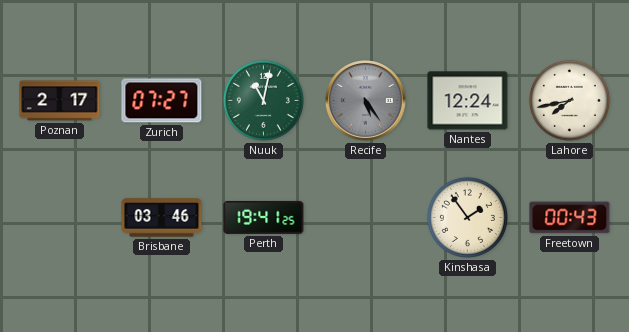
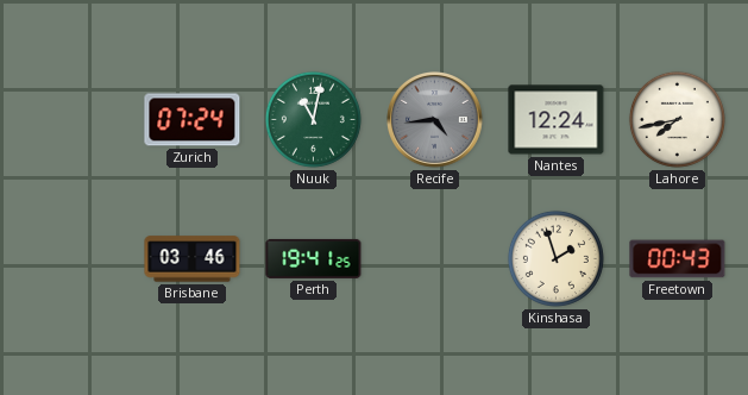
Poznan: 2:17 -> none
Zurich: 07:27 -> 07:24
Recife: 5:24 -> 4:44
Kinshasa: 1:54 -> 1:57
